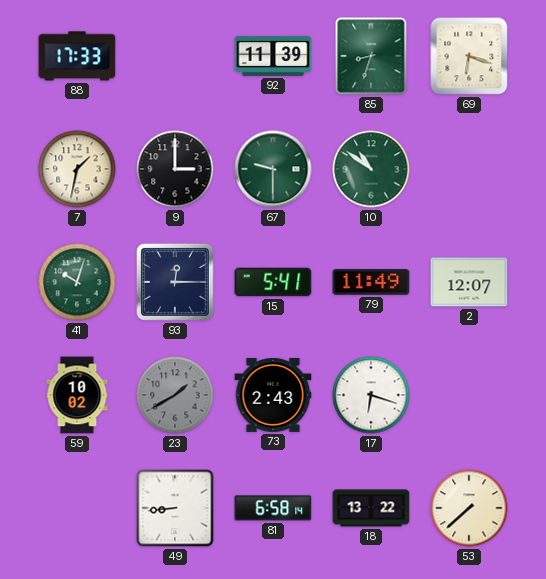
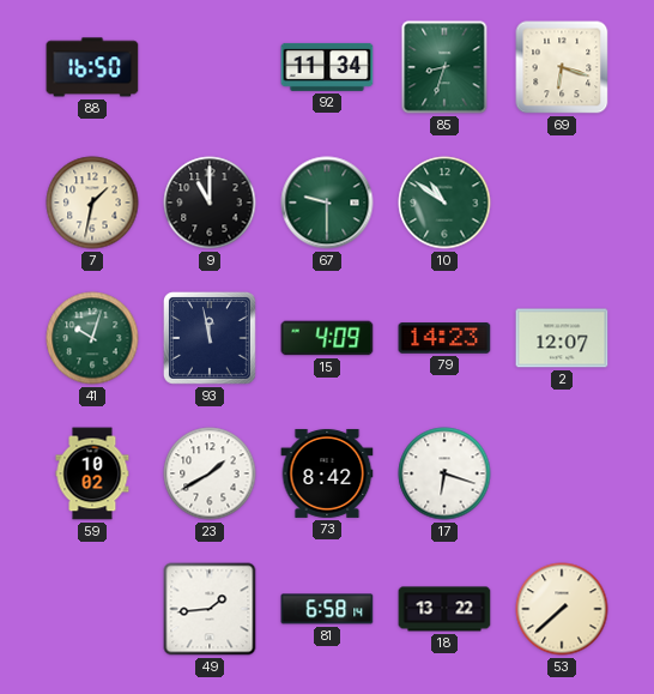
88: 17:33 -> 16:50
92: 11:39 -> 11:34
9: 3:00 -> 11:00
93: 12:15 -> 11:58
15: 5:41 -> 4:09
79: 11:49 -> 14:23
23 dial: grey -> white
73: 2:43 -> 8:42
49: 8:44 -> 1:44
